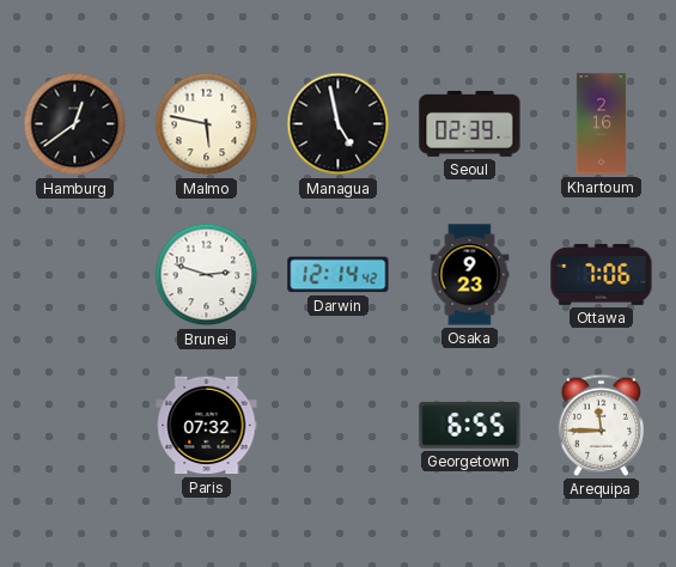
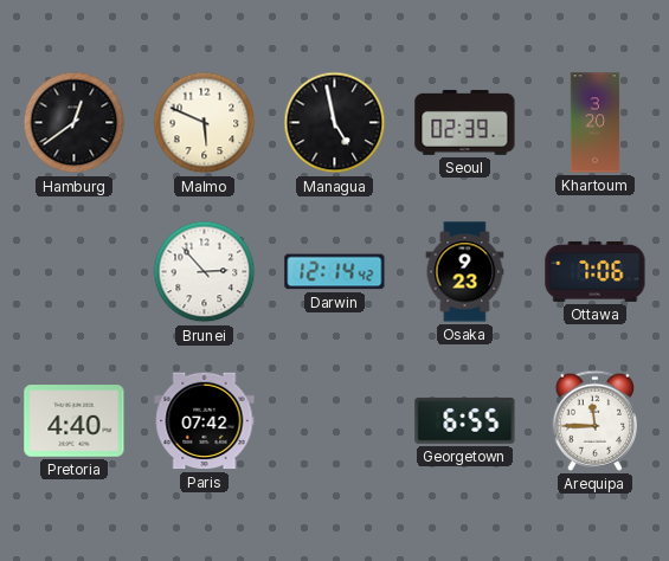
Malmo: 5:47 -> 5:49
Khartoum: 2:16 -> 3:20
Brunei: 2:48 -> 2:53
Pretoria: none -> 4:40
Paris: 07:32 -> 07:42
